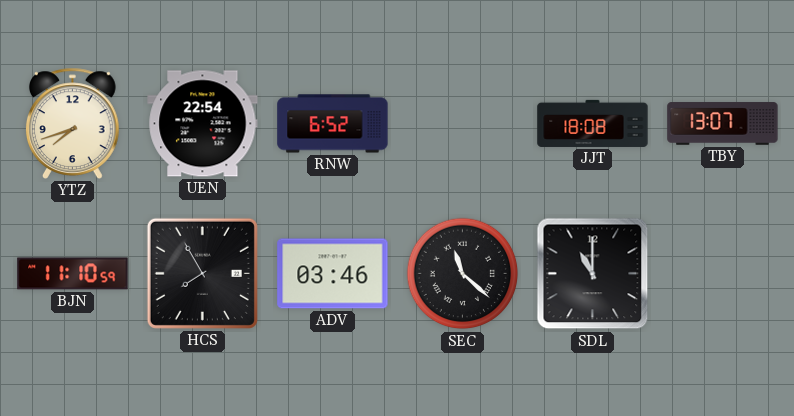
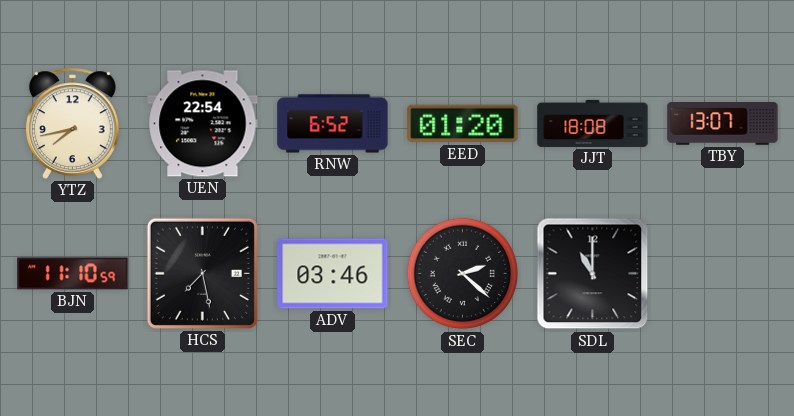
YTZ: 7:42 -> 7:43
EED: none -> 01:20
HCS: 7:55 -> 7:28
SEC: 11:22 -> 2:22
